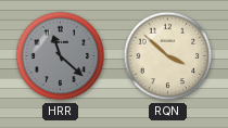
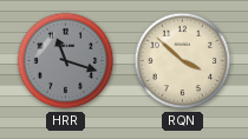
HRR: 11:22 -> 11:18
